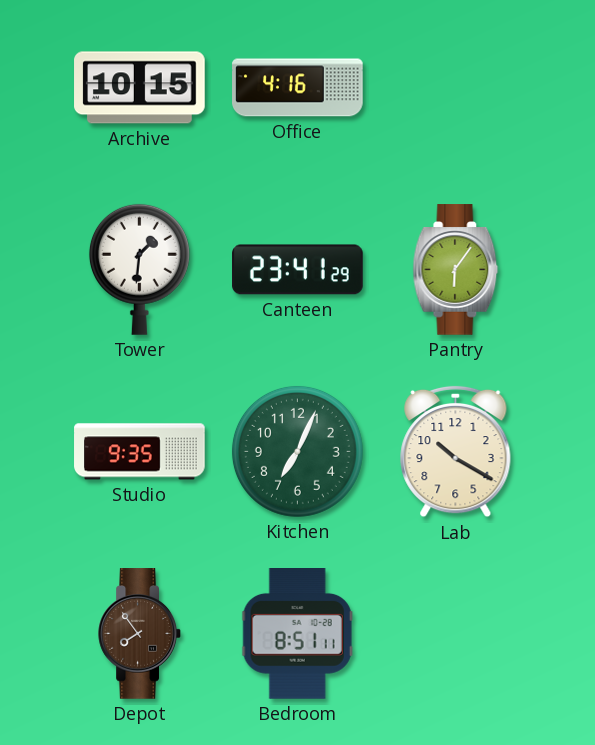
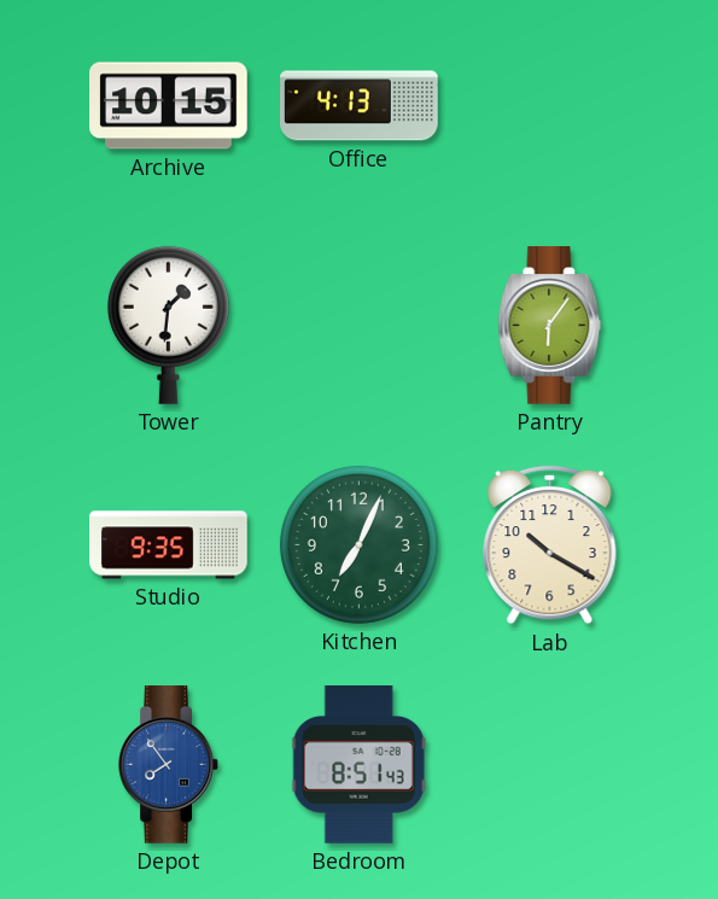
Office: 4:16 -> 4:13
Canteen: 23:41 -> none
Depot dial: brown -> blue
Bedroom: 8:51:11 -> 8:51:43
